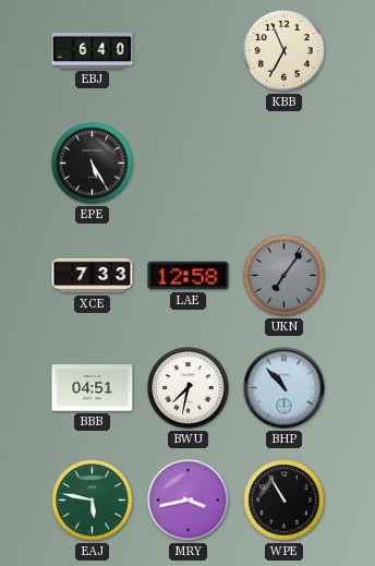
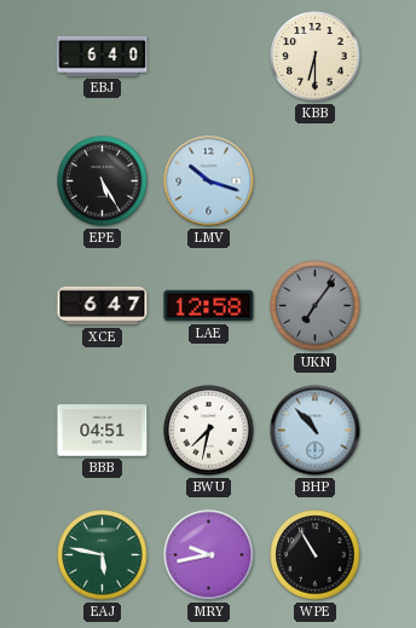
KBB: 6:56 -> 6:30
LMV: none -> 10:18
XCE: 7:33 -> 6:47
MRY: 3:43 -> 9:43
